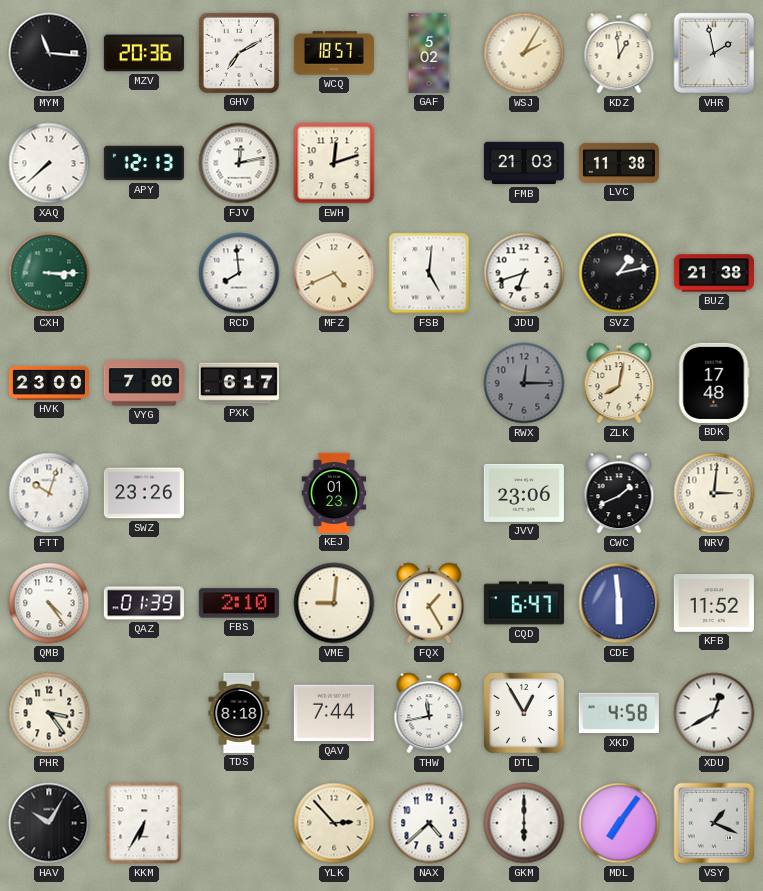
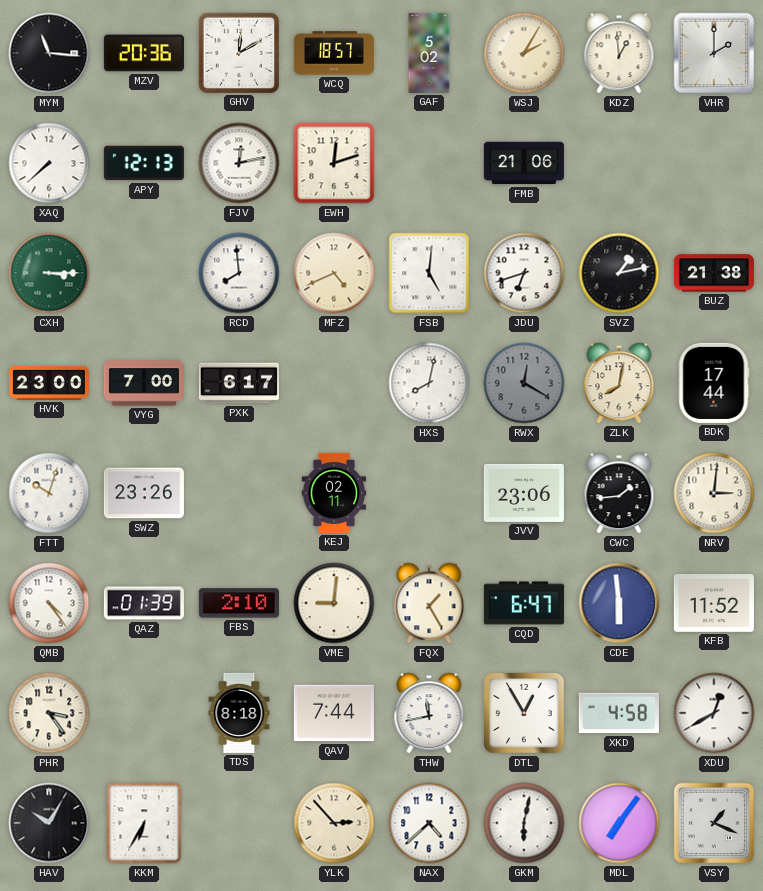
GHV: 7:10 -> 12:10
VHR: 1:58 -> 2:00
FMB: 21:03 -> 21:06
LVC: 11:38 -> none
HXS: none -> 8:02
RWX: 12:15 -> 12:20
BDK: 17:48 -> 17:44
KEJ: 01:23 -> 02:11
CWC: 1:41 -> 1:44
GKM: 6:00 -> 6:02
